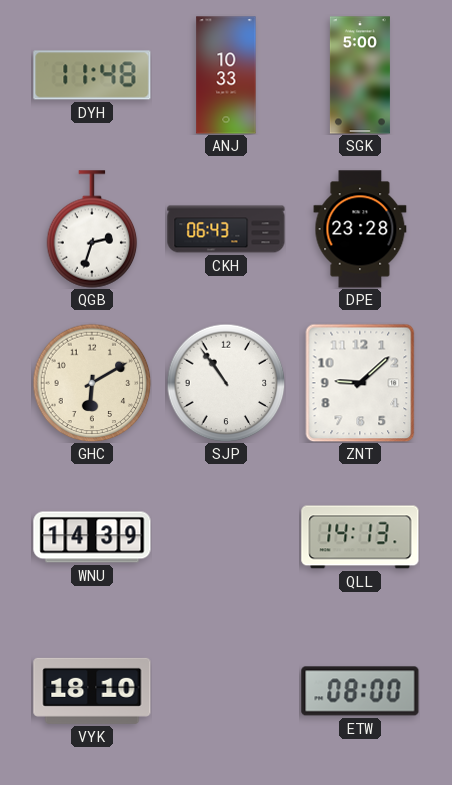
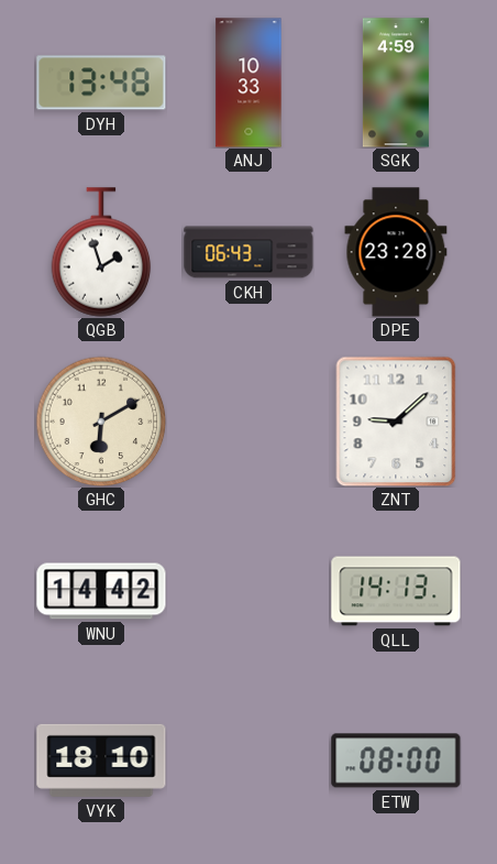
DYH: 11:48 -> 13:48
SGK: 5:00 -> 4:59
QGB: 2:33 -> 1:57
SJP: 10:54 -> none
WNU: 14:39 -> 14:42
